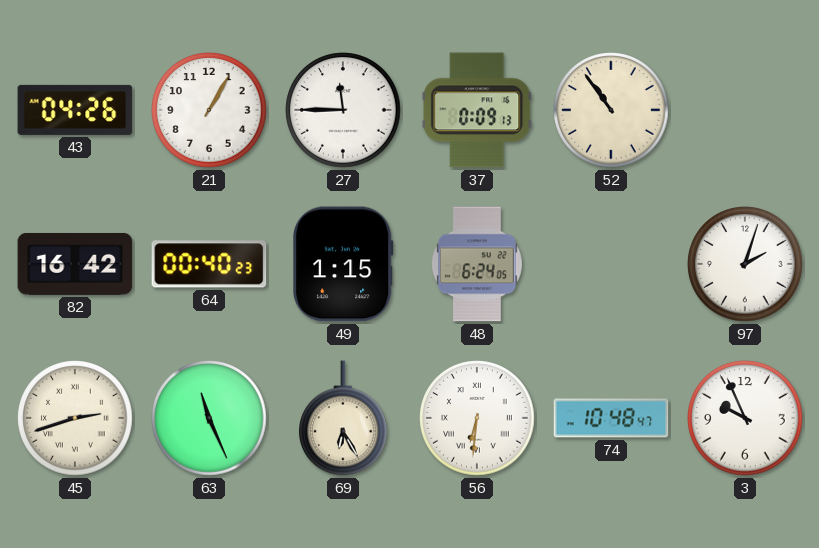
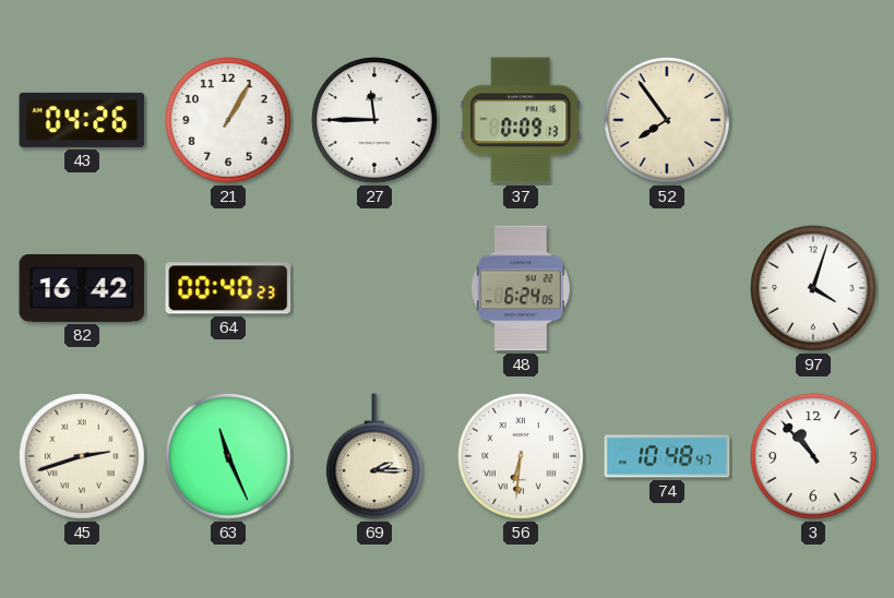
52: 10:54 -> 7:54
49: 1:15 -> none
97: 2:03 -> 4:03
69: 6:25 -> 2:15
3: 9:56 -> 10:53
